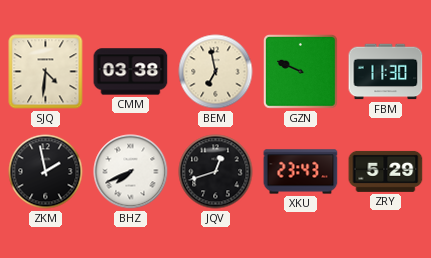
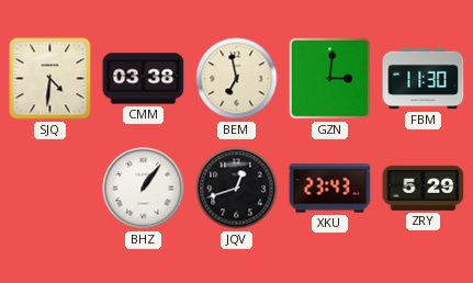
GZN: 9:49 -> 3:01
ZKM: 1:58 -> none
BHZ: 7:41 -> 1:06
